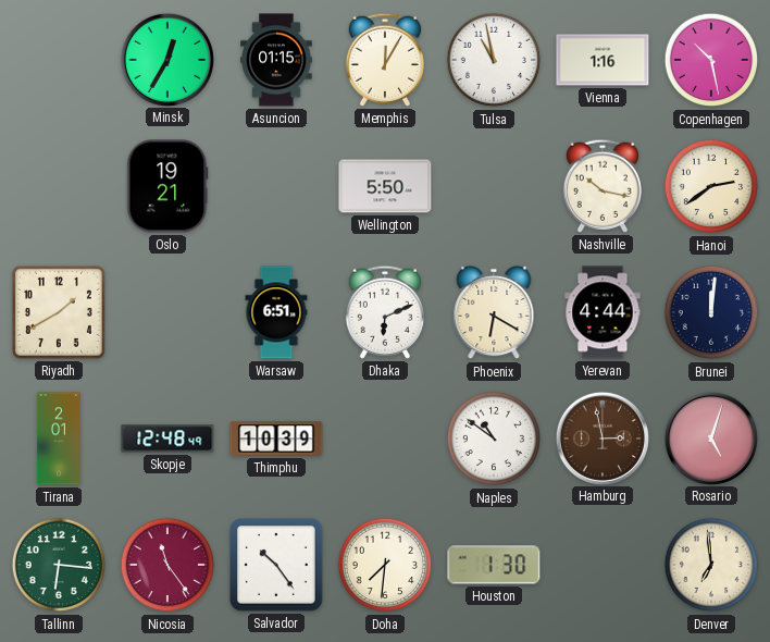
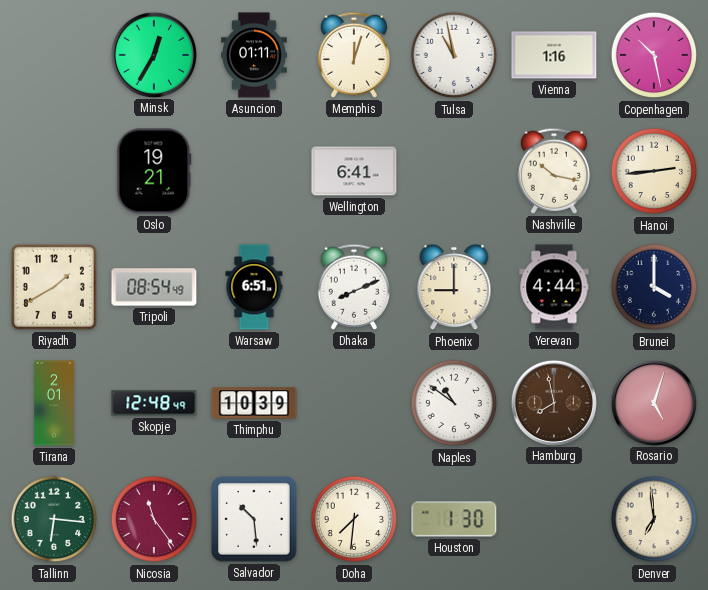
Asuncion: 01:15 -> 01:11
Memphis: 12:05 -> 12:03
Wellington: 5:50 -> 6:41
Hanoi: 2:39 -> 2:44
Tripoli: none -> 08:54
Dhaka: 6:11 -> 8:11
Phoenix: 6:20 -> 9:00
Brunei: 12:01 -> 4:00
Hamburg: 2:58 -> 7:58
Salvador: 10:24 -> 10:29
